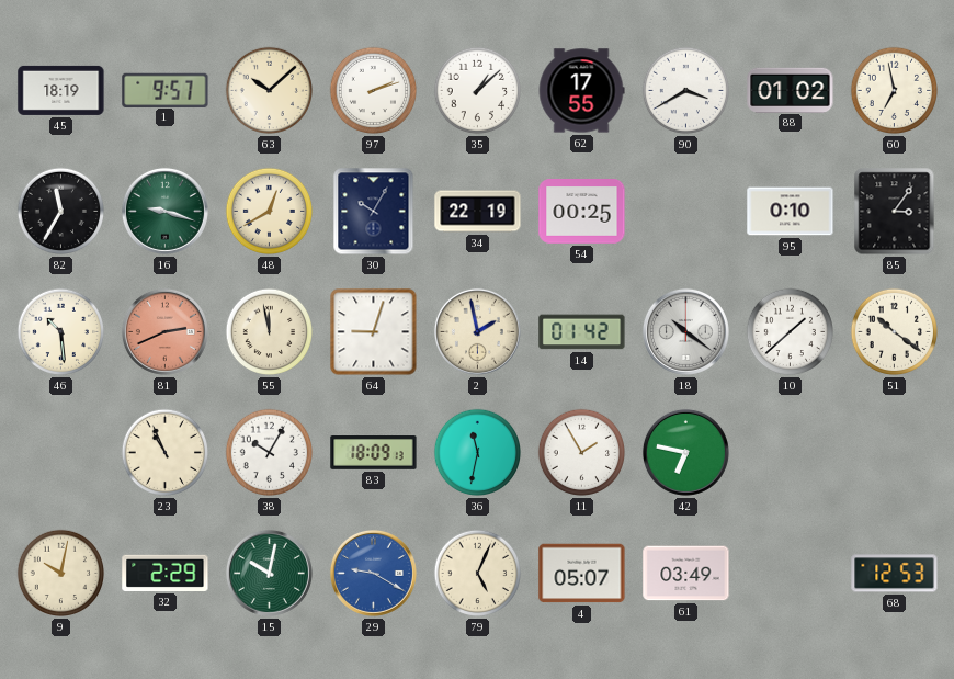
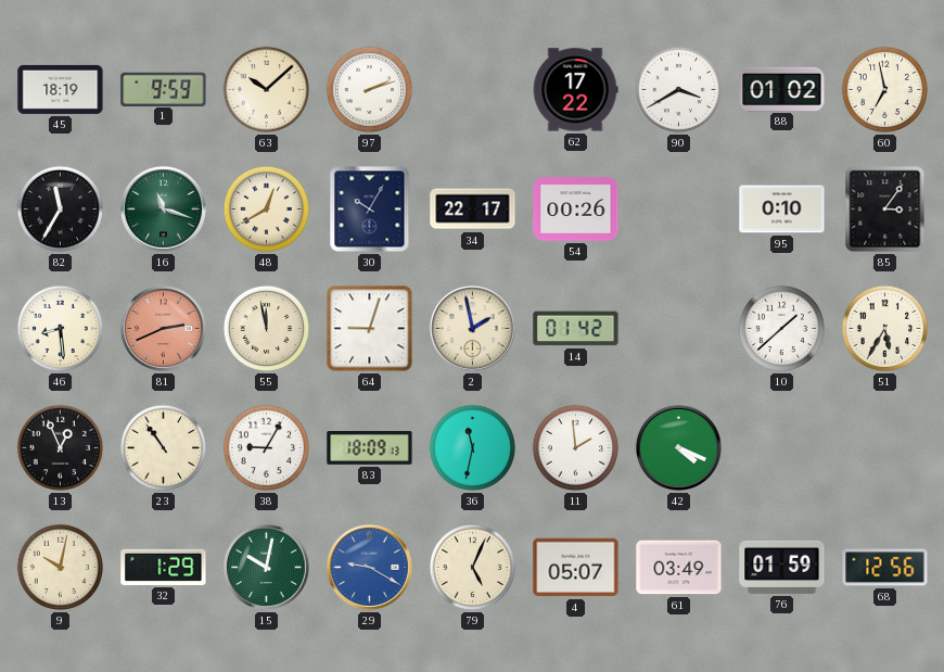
1: 9:57 -> 9:59
35: 1:08 -> none
62: 17:55 -> 17:22
16: 9:18 -> 11:18
34: 22:19 -> 22:17
54: 00:25 -> 00:26
46: 10:29 -> 8:29
18: 10:21 -> none
51: 10:21 -> 5:35
13: none -> 12:56
23: 10:56 -> 10:54
38: 10:05 -> 9:05
11: 1:55 -> 1:59
42: 6:47 -> 4:19
32: 2:29 -> 1:29
76: none -> 01:59
68: 12:53 -> 12:56
